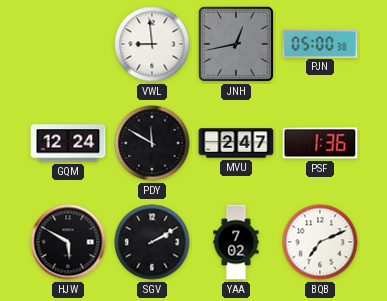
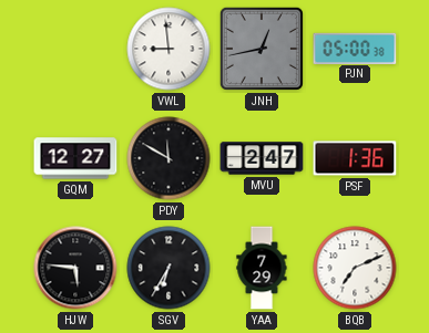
GQM: 12:24 -> 12:27
HJW: 5:50 -> 5:46
SGV: 2:10 -> 6:35
YAA: 7:02 -> 7:29
